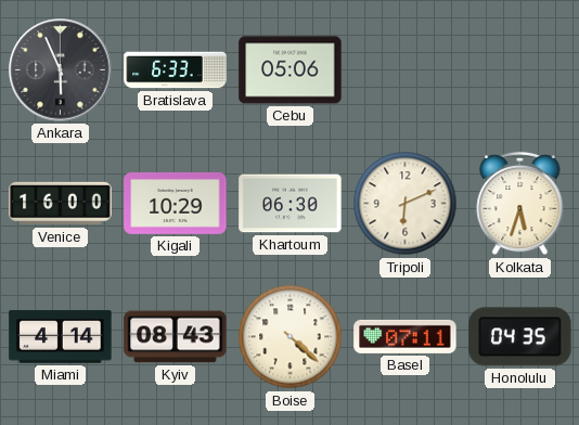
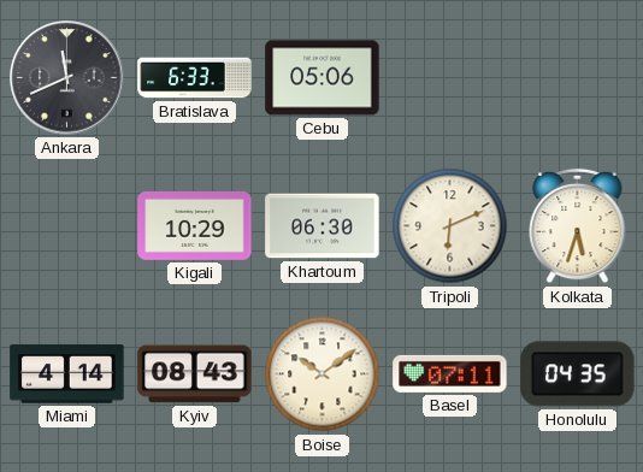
Ankara: 5:56 -> 11:41
Venice: 16:00 -> none
Boise: 4:22 -> 10:09
